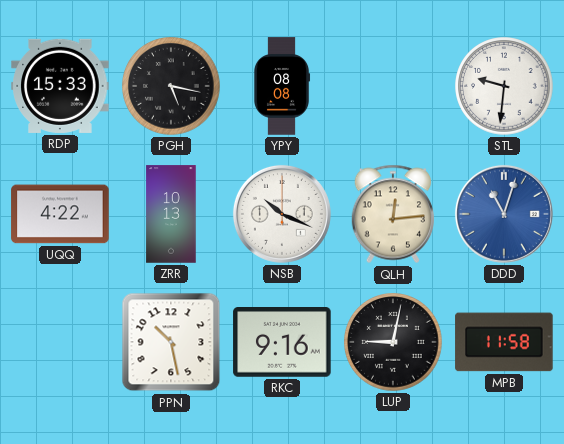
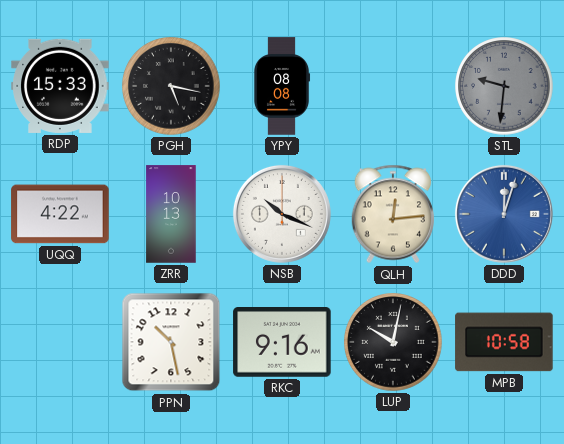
STL dial: white -> grey
DDD: 11:03 -> 12:03
LUP: 9:02 -> 10:02
MPB: 11:58 -> 10:58
